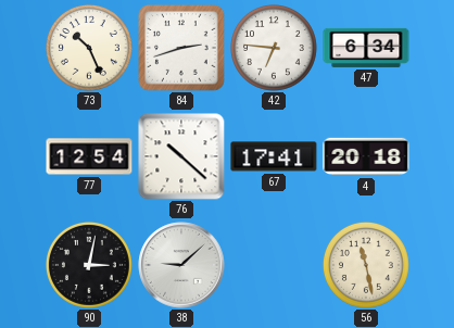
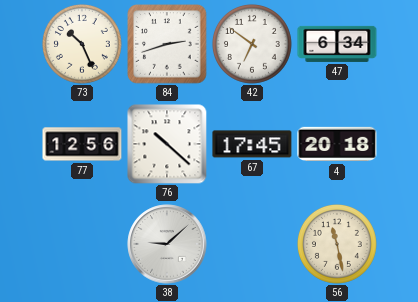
42: 6:46 -> 6:51
77: 12:54 -> 12:56
67: 17:41 -> 17:45
90: 3:02 -> none
